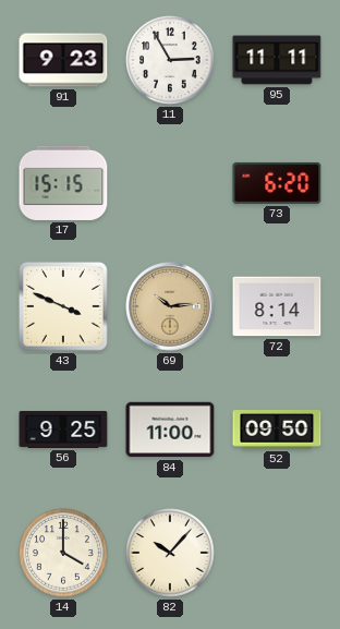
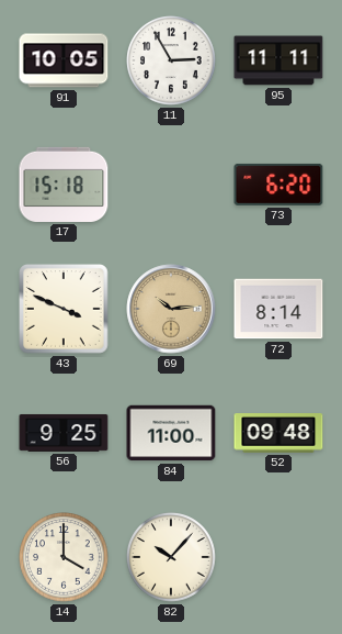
91: 9:23 -> 10:05
17: 15:15 -> 15:18
52: 09:50 -> 09:48
